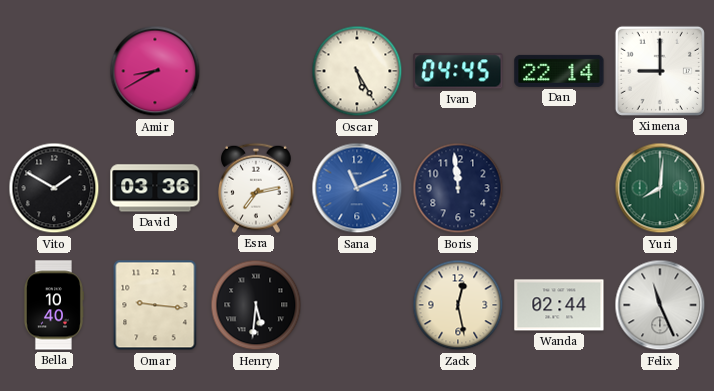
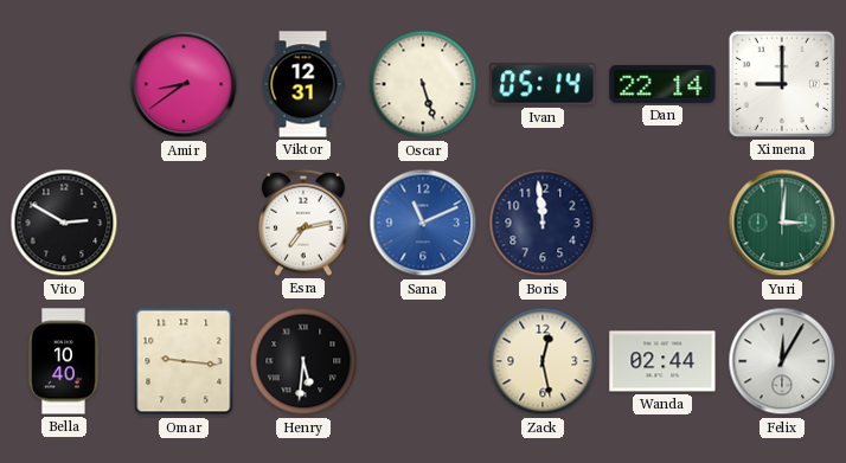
Amir: 8:40 -> 8:39
Viktor: none -> 12:31
Oscar: 5:25 -> 5:27
Ivan: 04:45 -> 05:14
Vito: 1:50 -> 2:50
David: 03:36 -> none
Yuri: 8:01 -> 3:01
Felix: 11:26 -> 12:05
